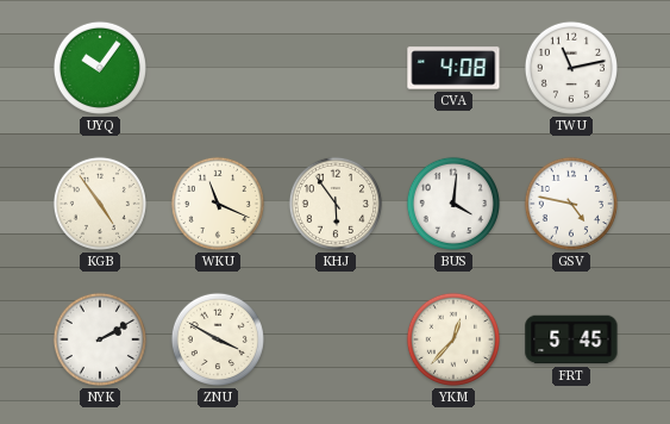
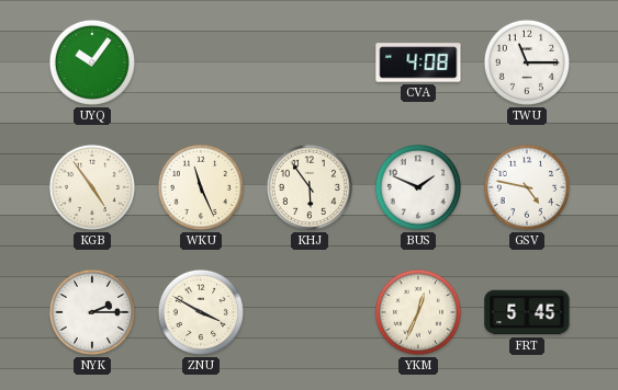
TWU: 11:13 -> 11:15
WKU: 11:19 -> 11:26
BUS: 4:01 -> 1:49
NYK: 2:10 -> 2:15
YKM: 12:37 -> 12:34
